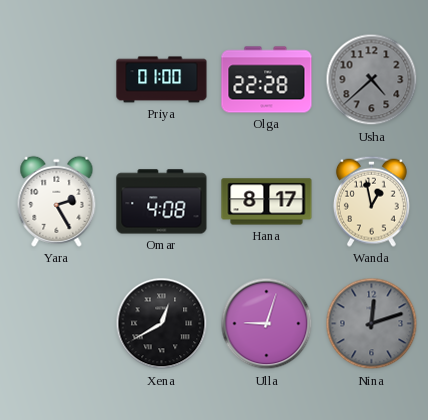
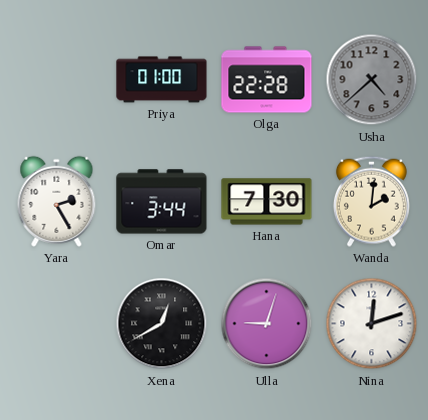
Omar: 4:08 -> 3:44
Hana: 8:17 -> 7:30
Wanda: 12:58 -> 2:01
Nina dial: grey -> white
